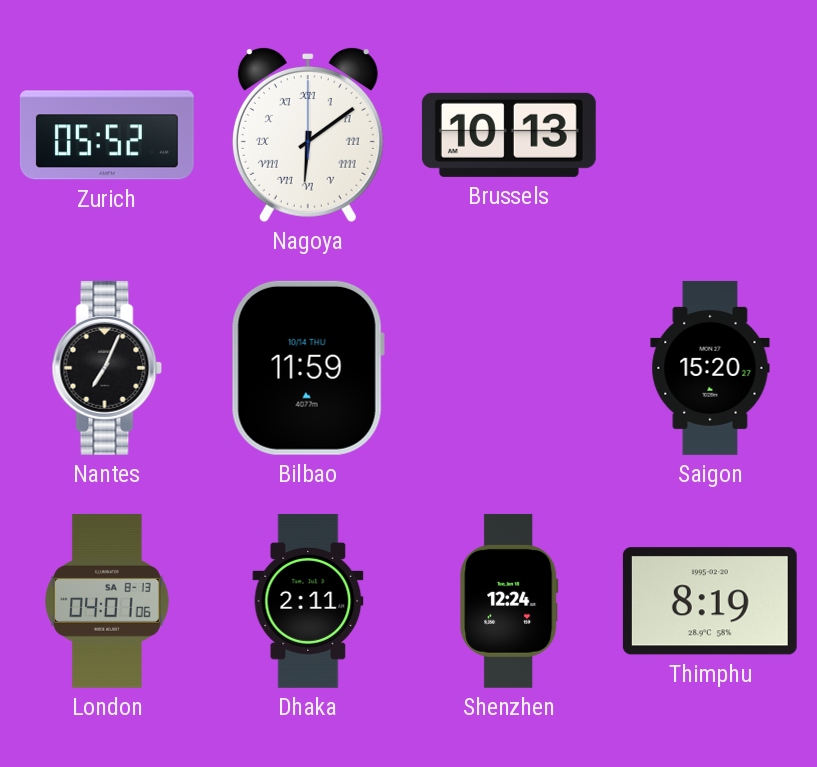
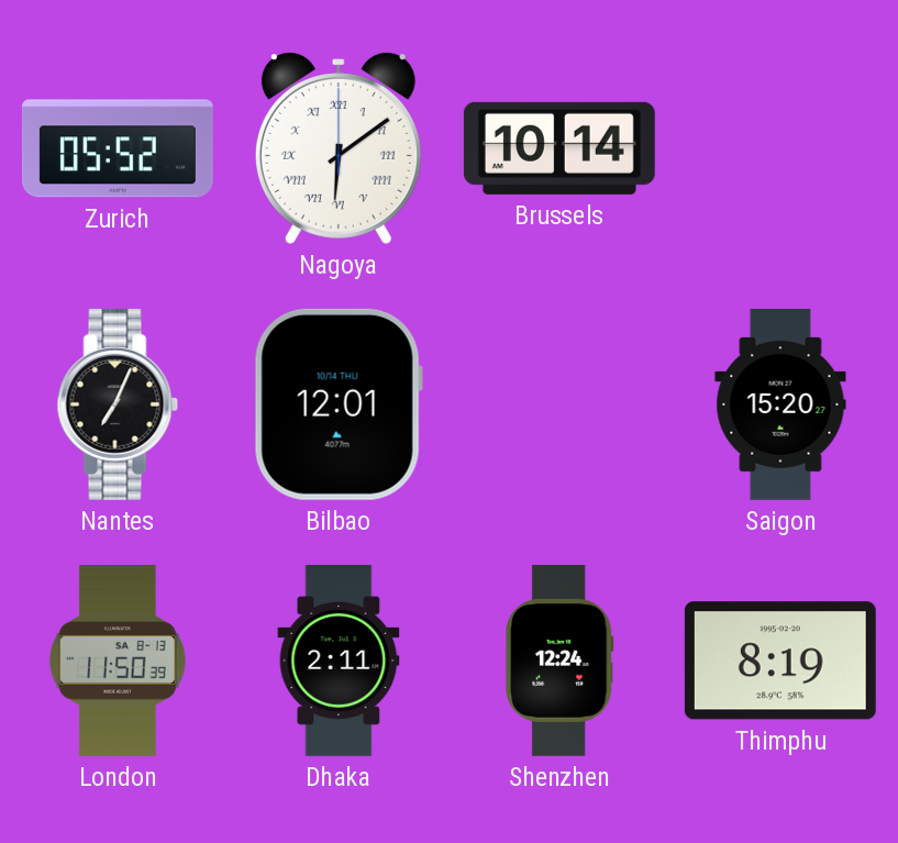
Brussels: 10:13 -> 10:14
Bilbao: 11:59 -> 12:01
London: 04:01 -> 11:50
